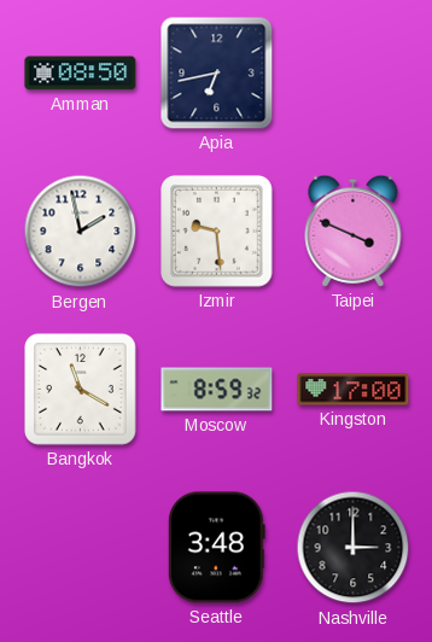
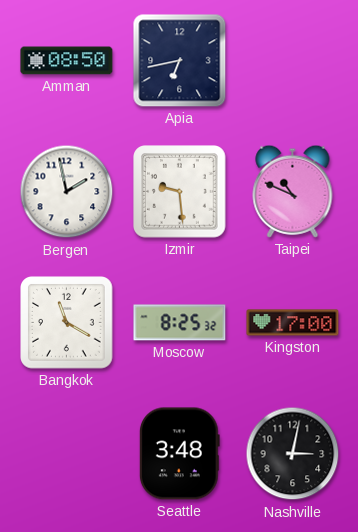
Taipei: 3:49 -> 10:49
Moscow: 8:59 -> 8:25
Nashville: 3:00 -> 3:02
